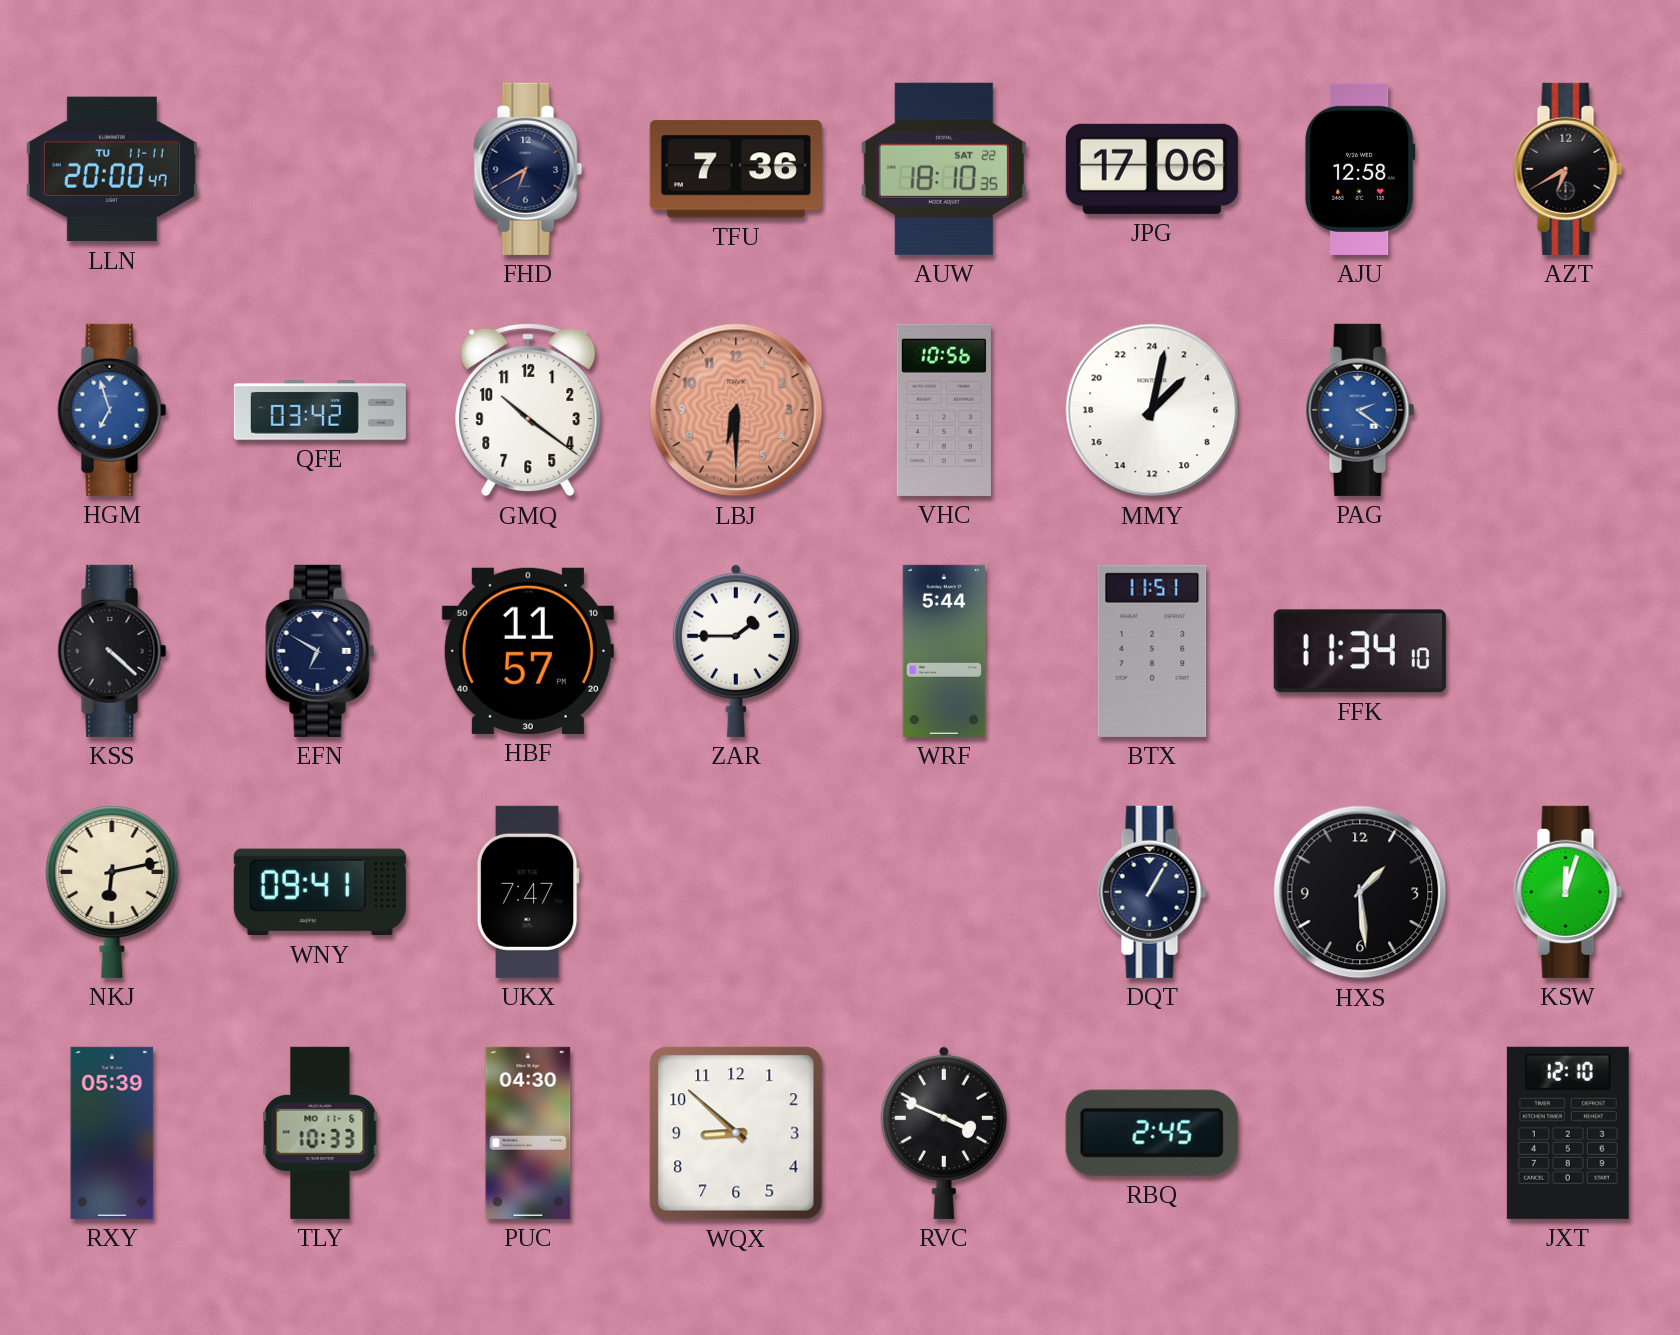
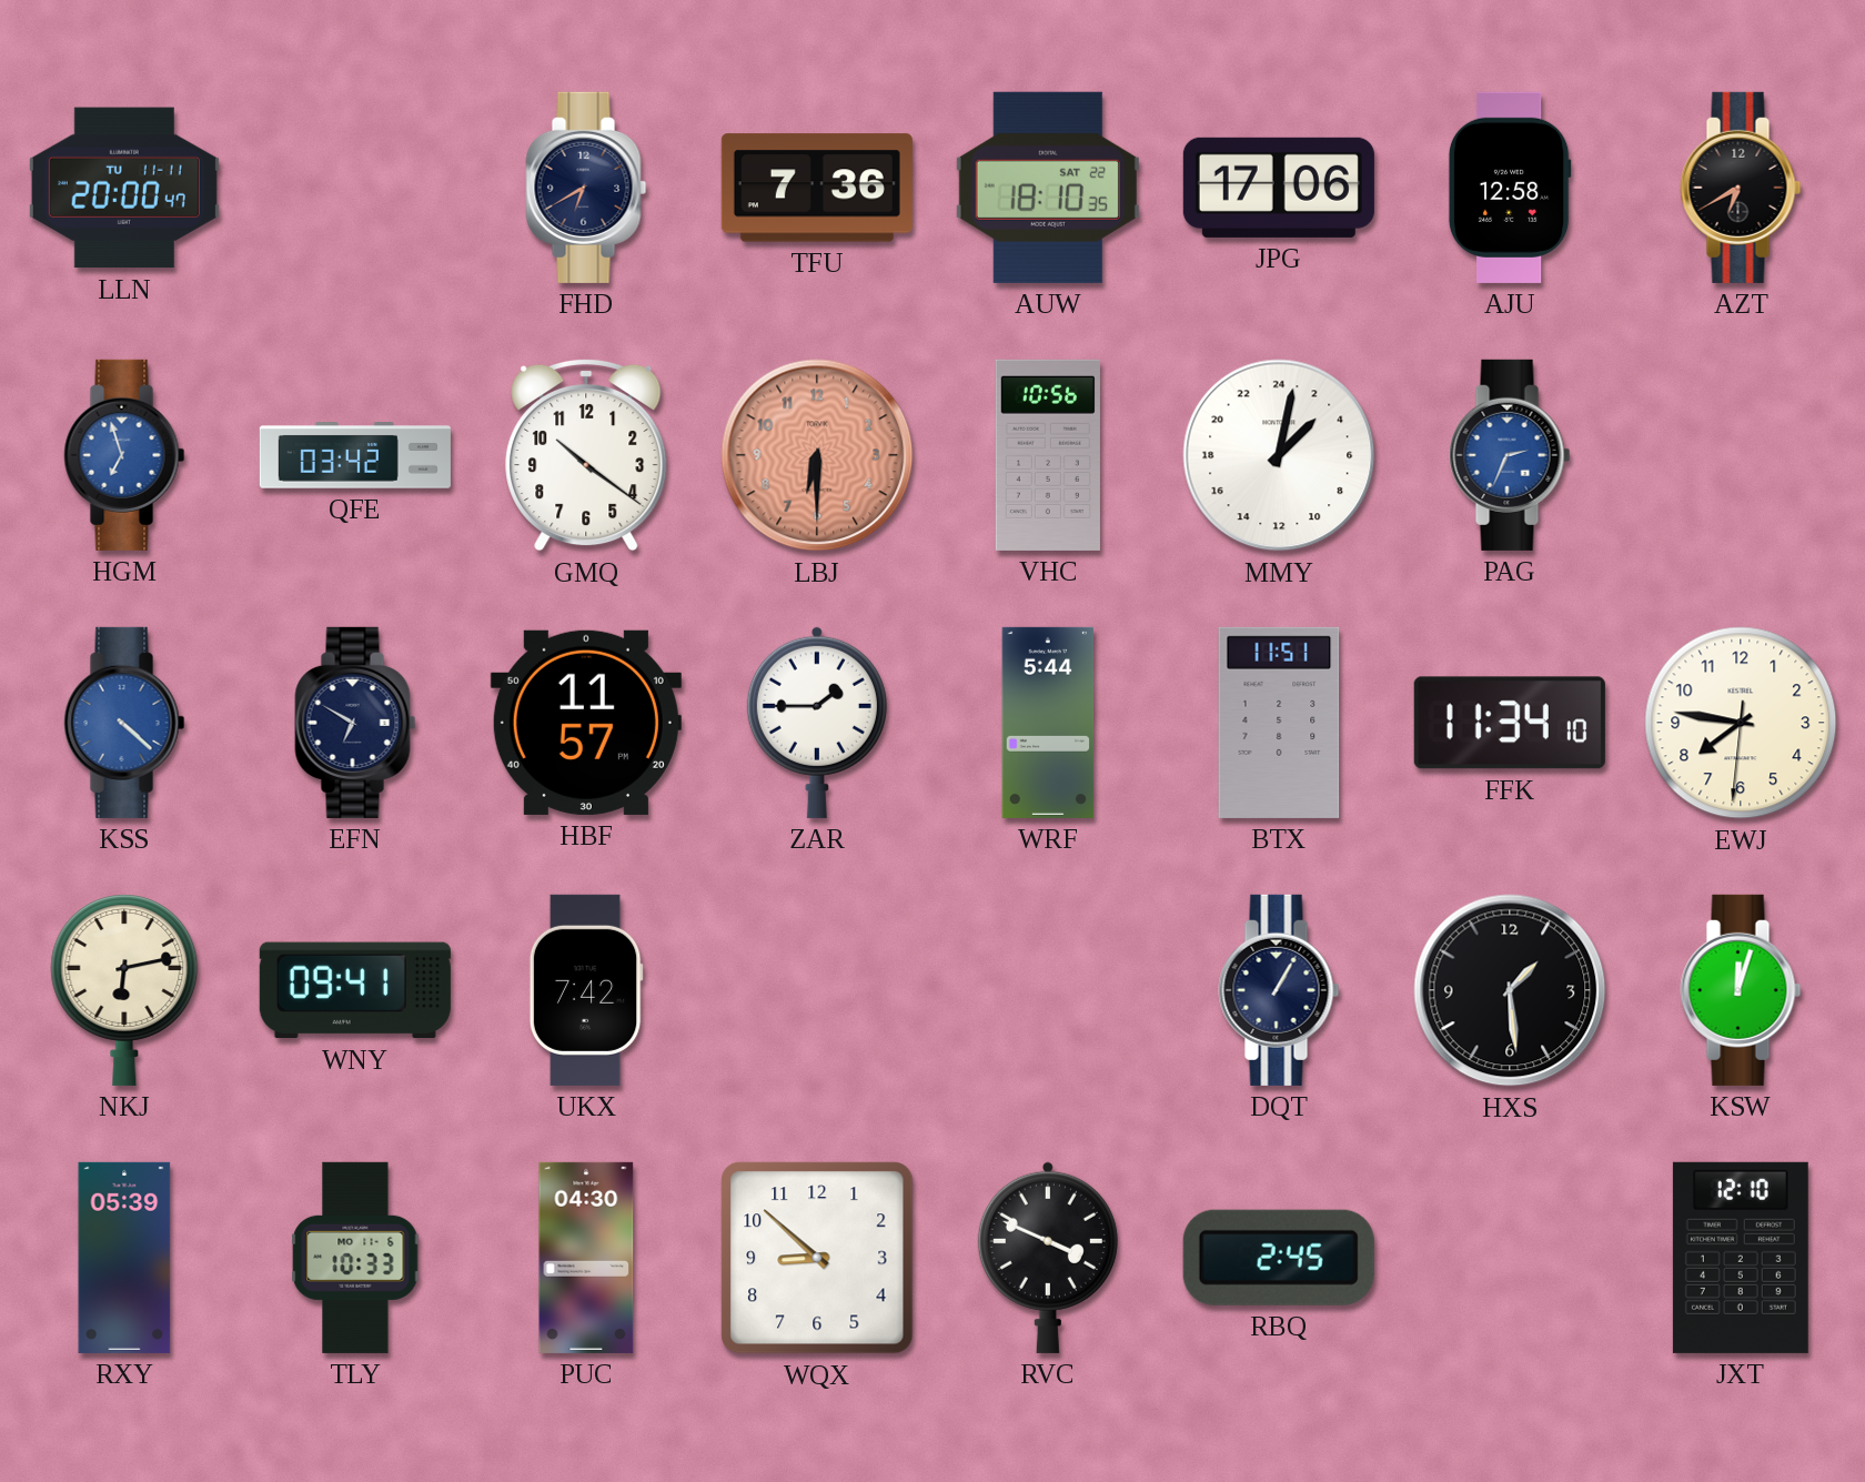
PAG: 2:21 -> 2:34
KSS dial: black -> blue
EWJ: none -> 7:46
UKX: 7:47 -> 7:42
